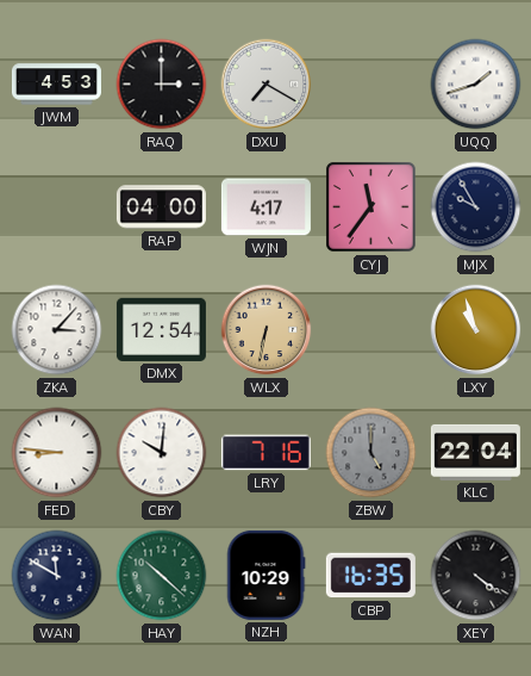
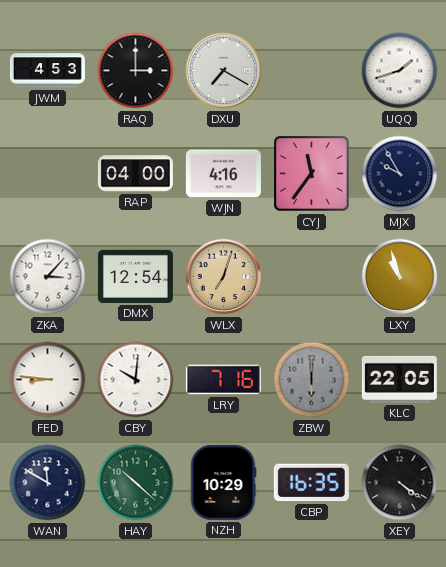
WJN: 4:17 -> 4:16
WLX: 6:32 -> 7:03
ZBW: 5:00 -> 6:00
KLC: 22:04 -> 22:05
